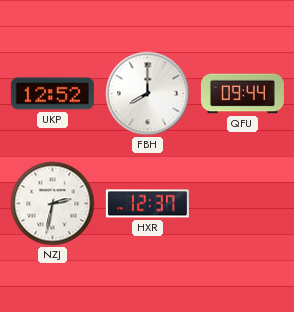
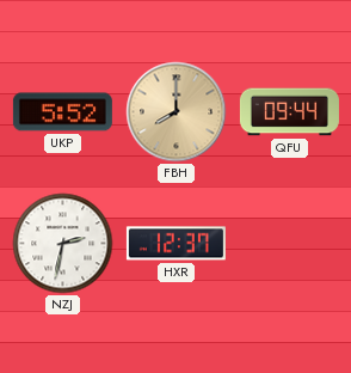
UKP: 12:52 -> 5:52
FBH dial: white -> champagne
